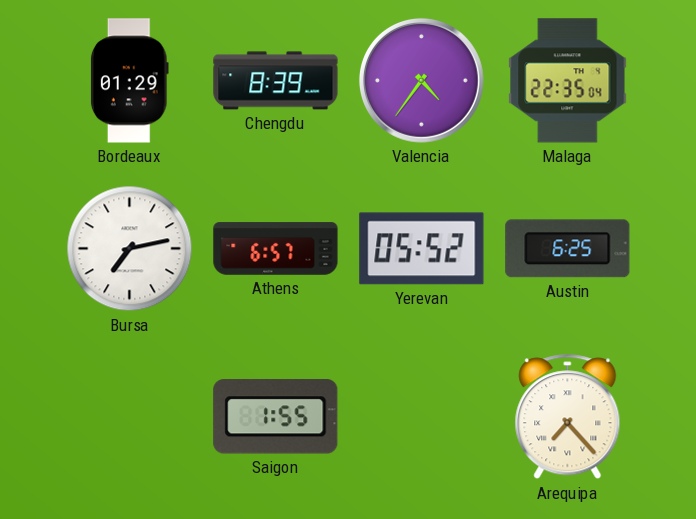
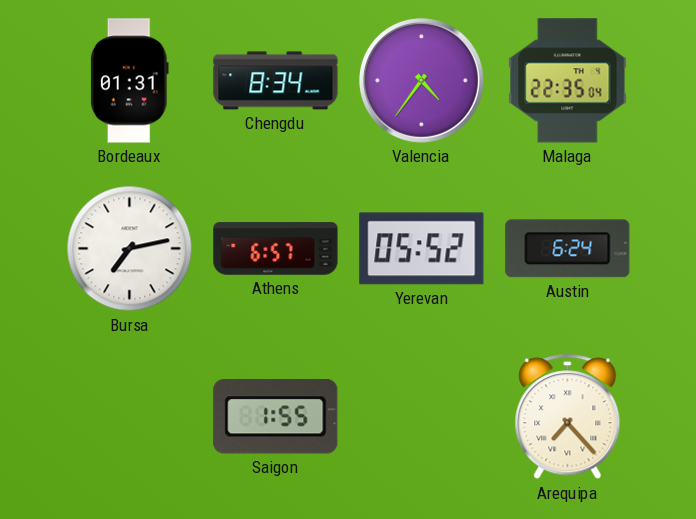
Bordeaux: 01:29 -> 01:31
Chengdu: 8:39 -> 8:34
Austin: 6:25 -> 6:24
